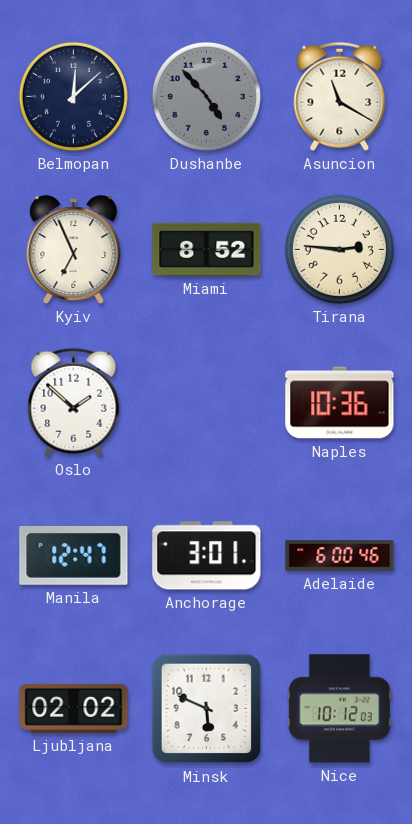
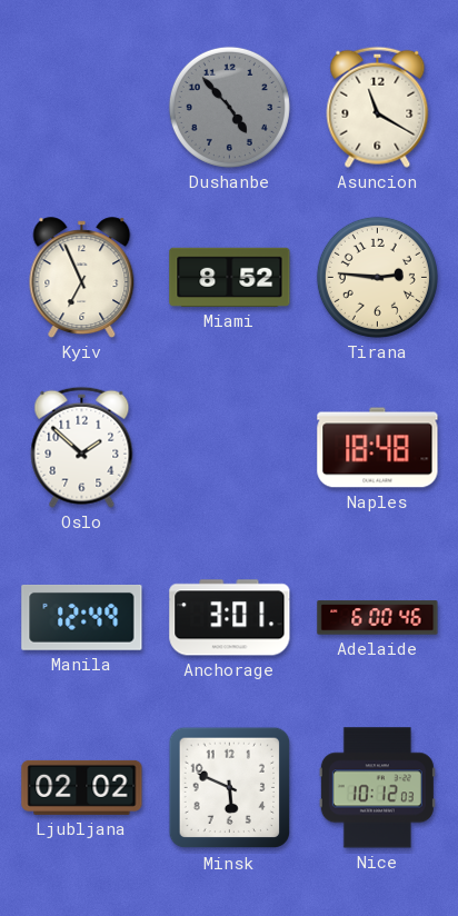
Belmopan: 12:08 -> none
Naples: 10:36 -> 18:48
Manila: 12:47 -> 12:49
